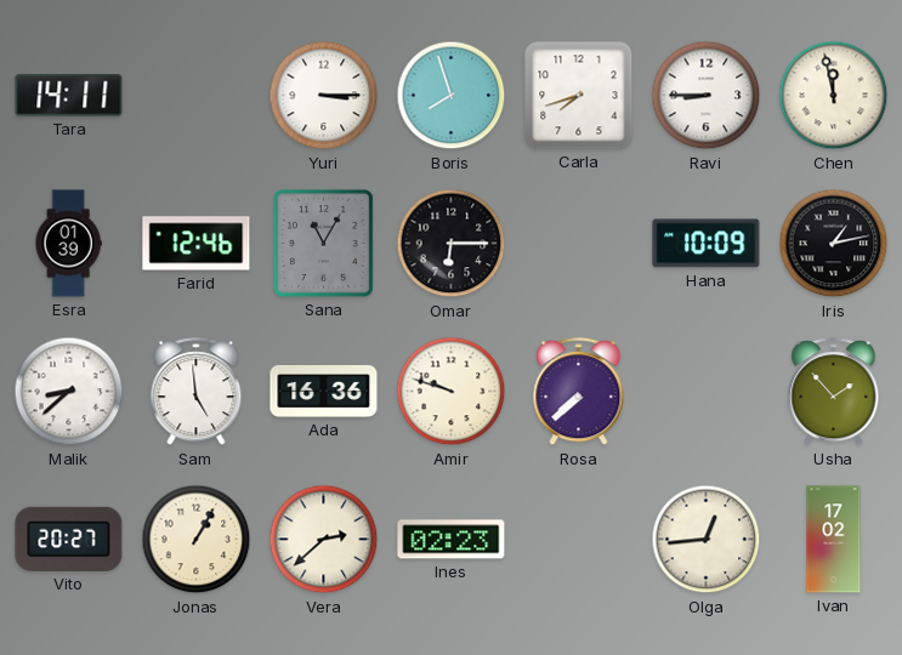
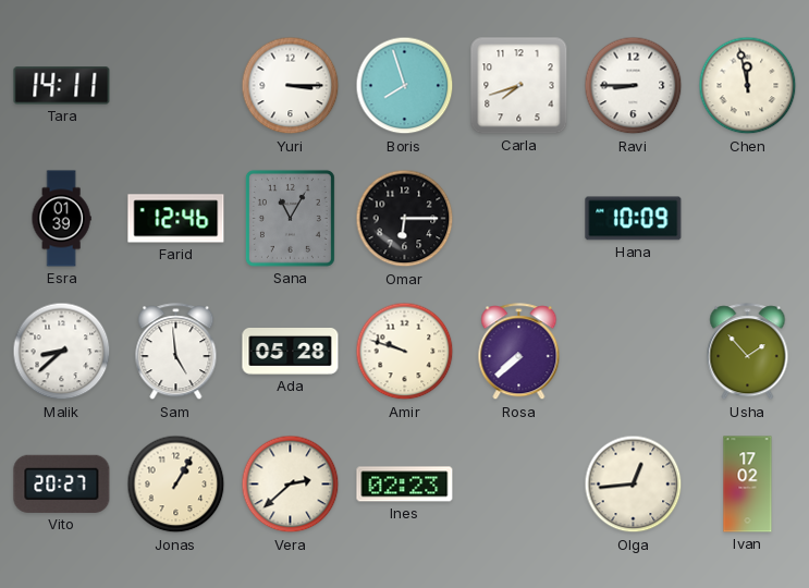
Iris: 1:13 -> none
Ada: 16:36 -> 05:28
